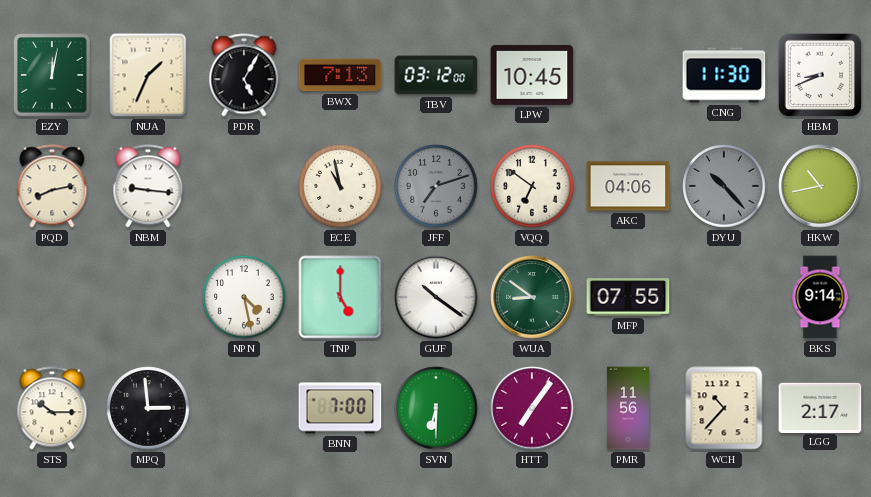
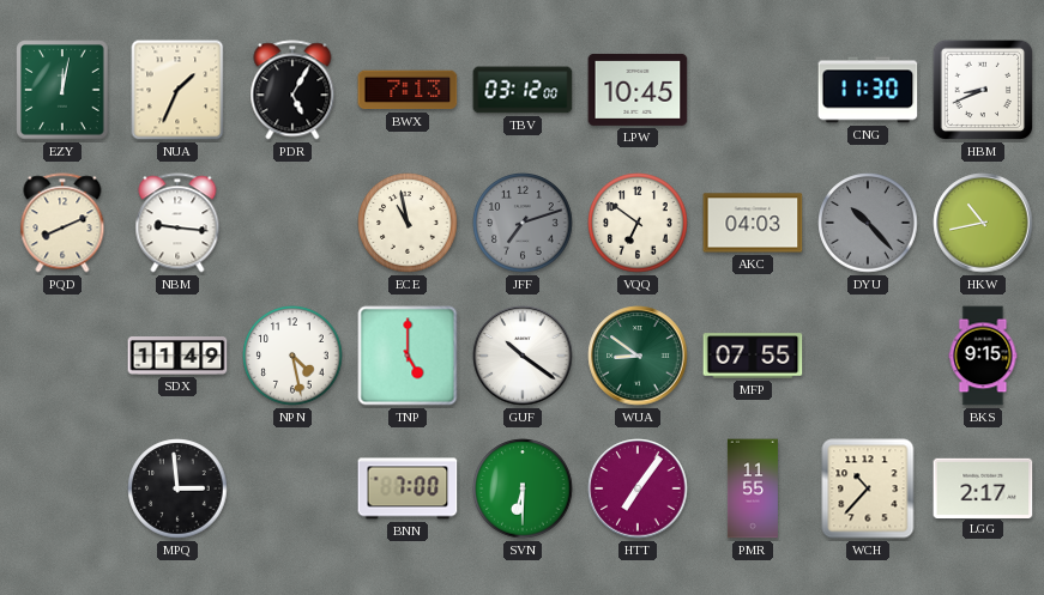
PQD: 8:13 -> 8:11
AKC: 04:06 -> 04:03
SDX: none -> 11:49
BKS: 9:14 -> 9:15
STS: 10:15 -> none
PMR: 11:56 -> 11:55
